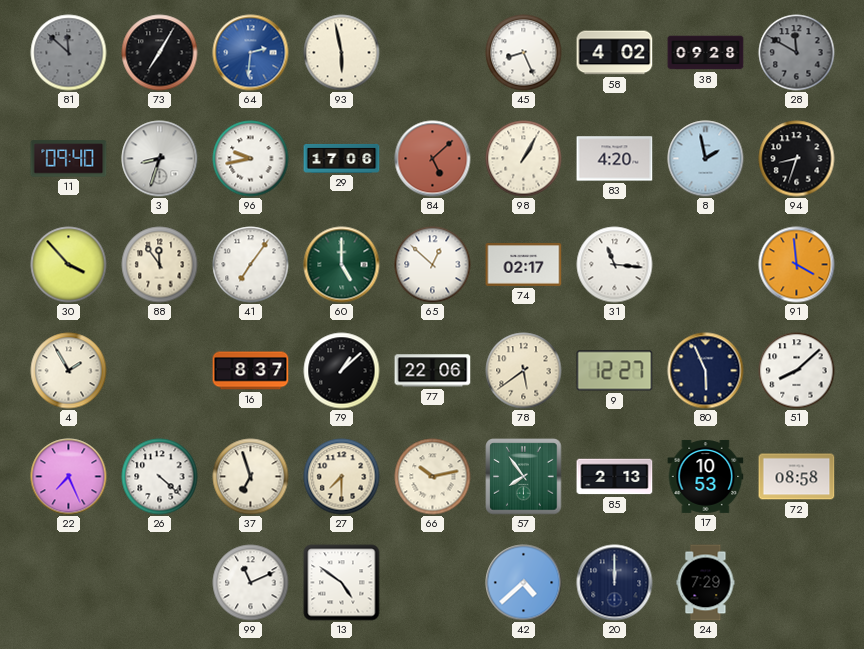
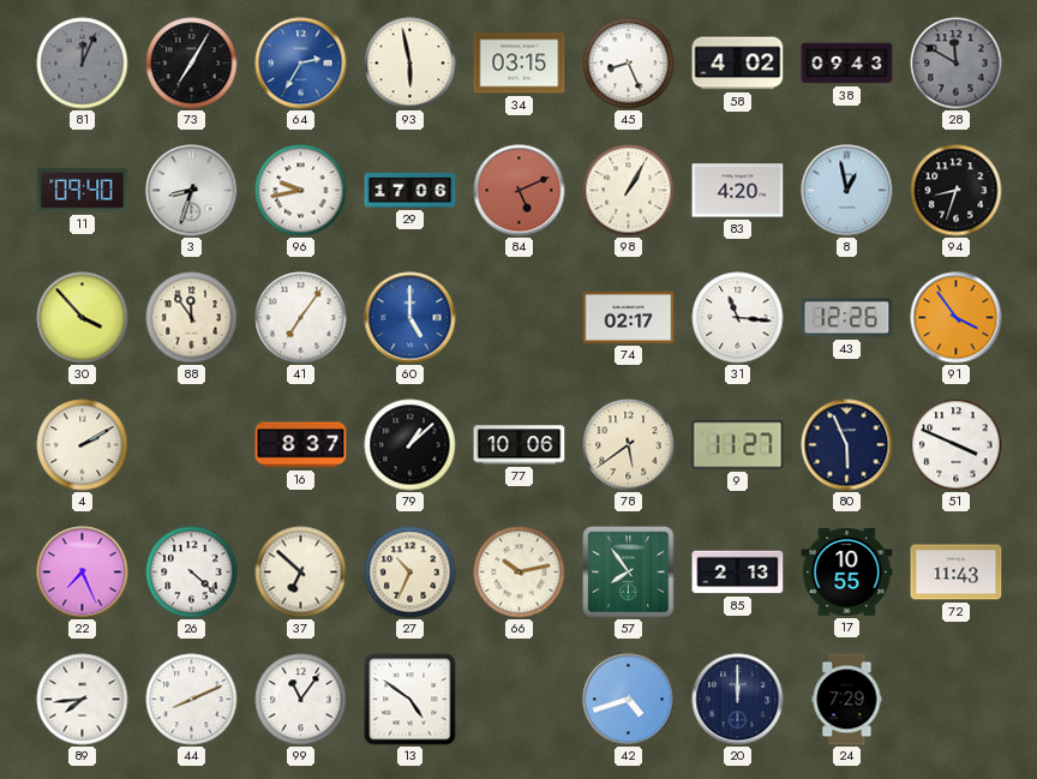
81: 11:52 -> 12:04
64: 2:31 -> 2:35
34: none -> 03:15
38: 09:28 -> 09:43
84: 5:08 -> 5:11
8: 1:58 -> 12:58
60 dial: green -> blue
65: 12:52 -> none
43: none -> 12:26
91: 3:59 -> 3:54
4: 1:55 -> 2:10
77: 22:06 -> 10:06
9: 12:27 -> 11:27
51: 8:08 -> 3:49
37: 6:57 -> 6:52
27: 7:30 -> 10:34
17: 10:53 -> 10:55
72: 08:58 -> 11:43
89: none -> 7:44
44: none -> 8:11
99: 11:11 -> 11:06
42: 4:38 -> 4:42
